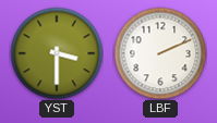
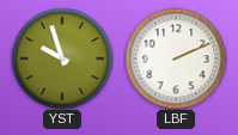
YST: 3:30 -> 9:57
